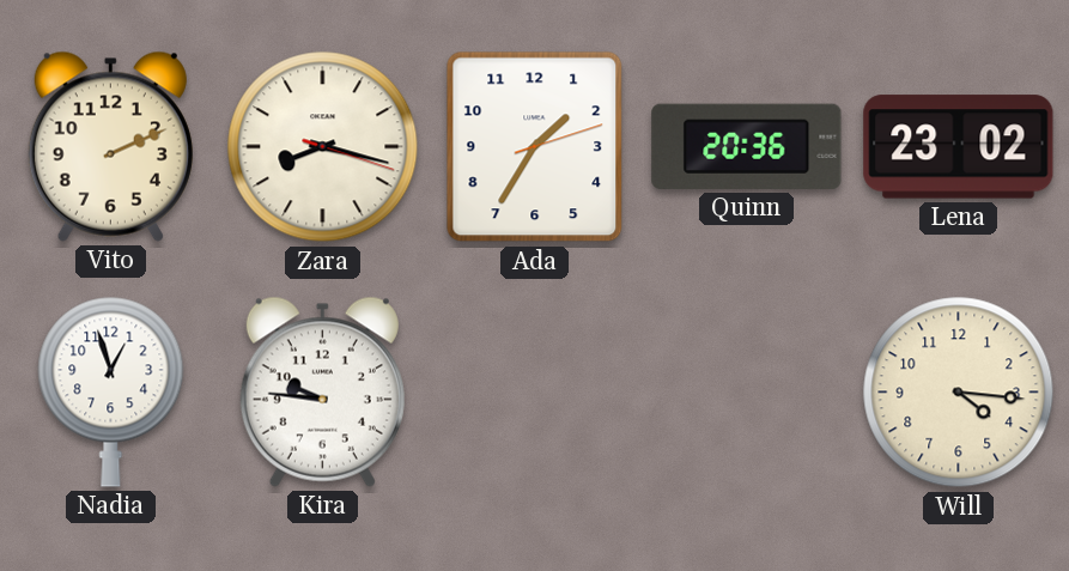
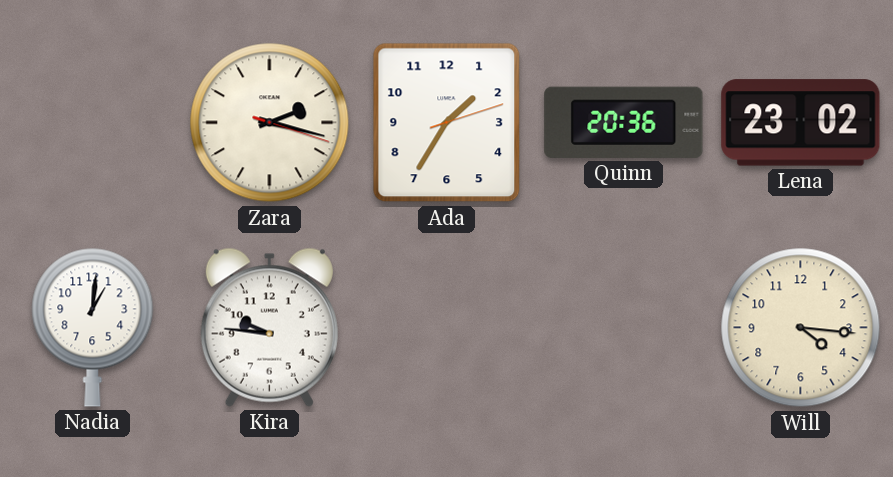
Vito: 2:11 -> none
Zara: 8:17 -> 2:17
Nadia: 12:57 -> 1:01
